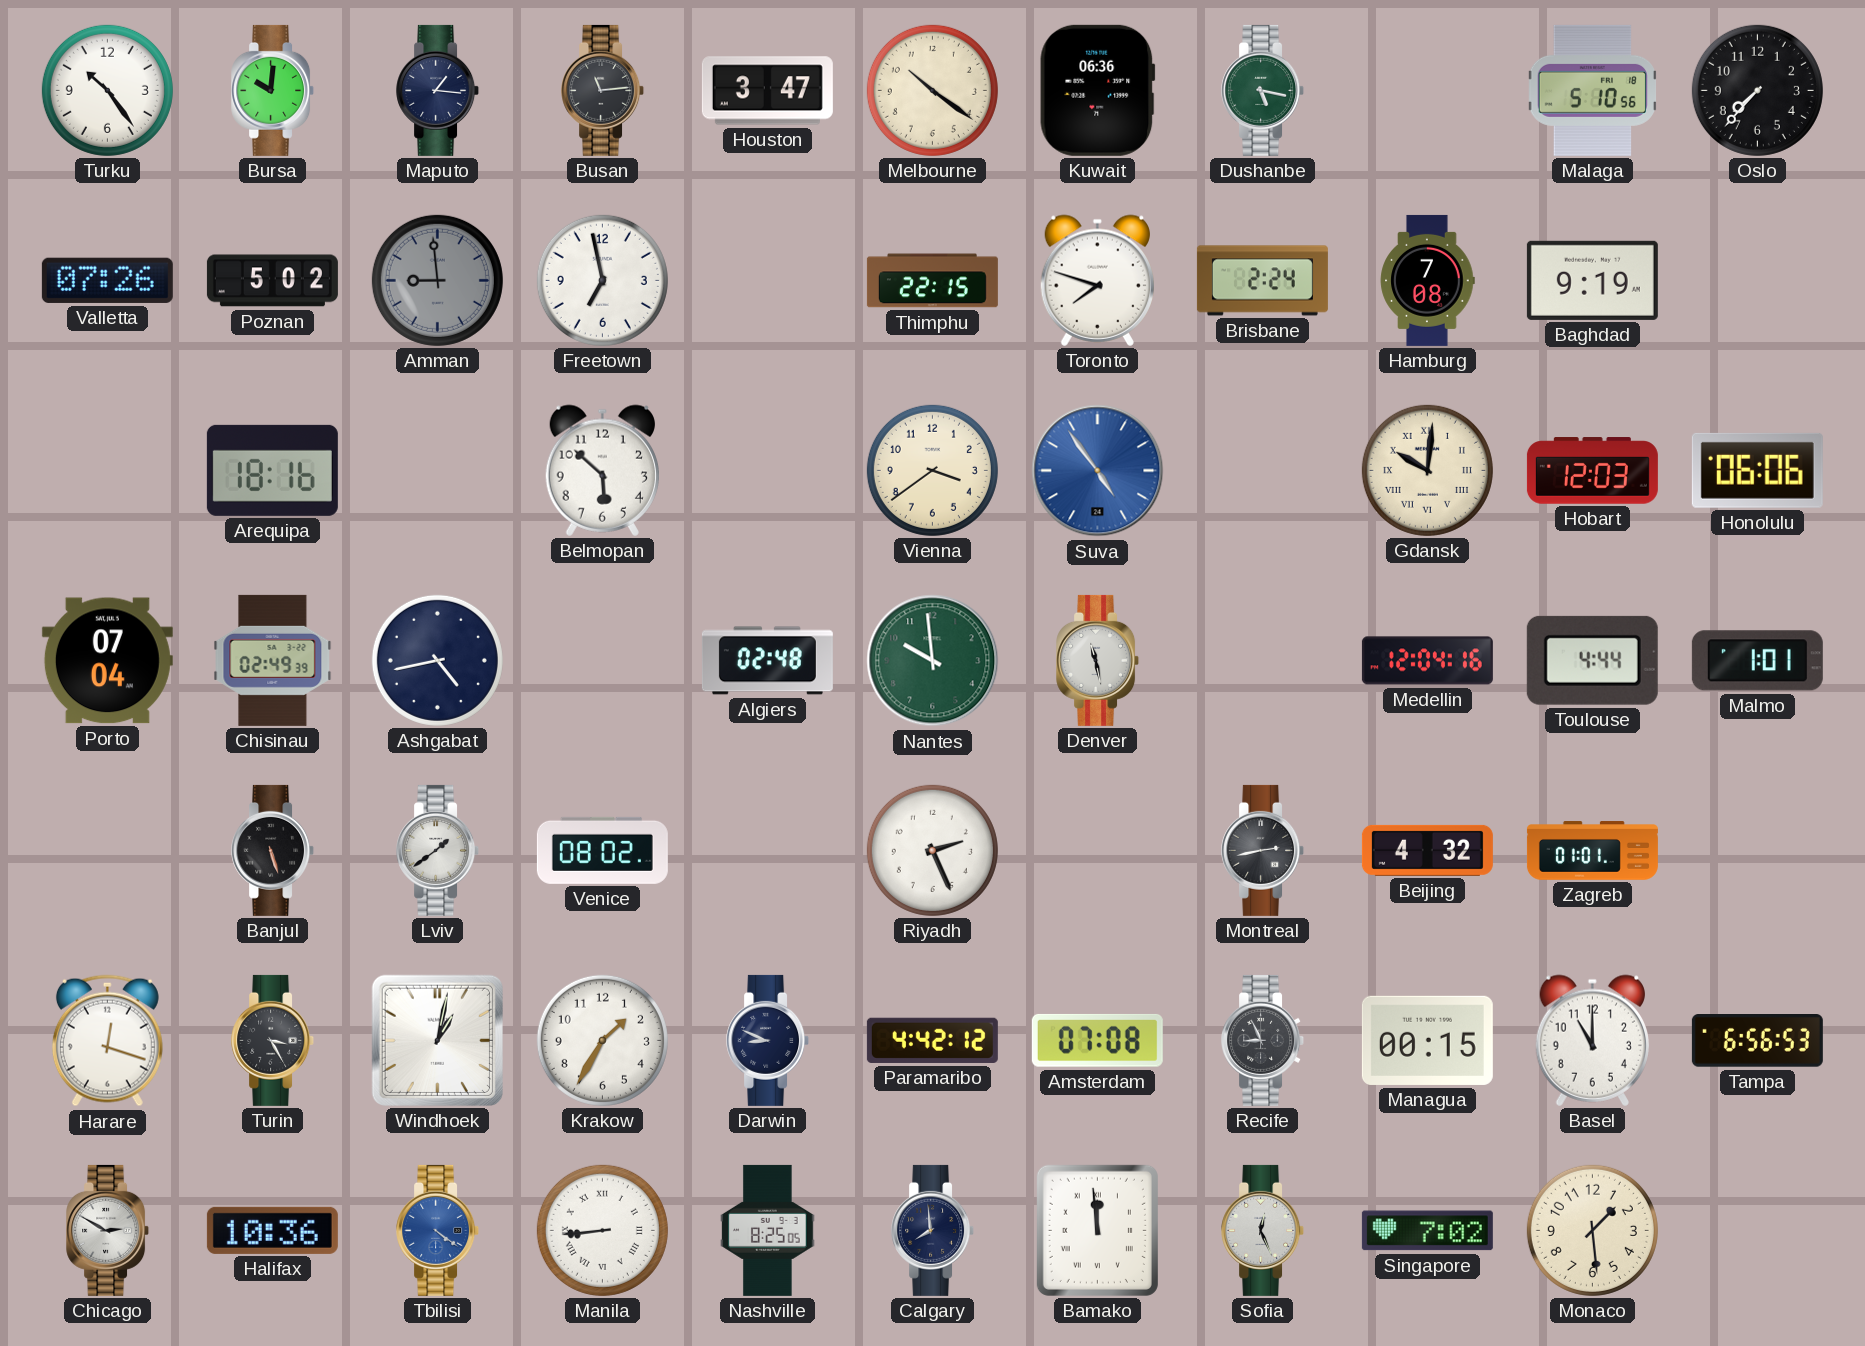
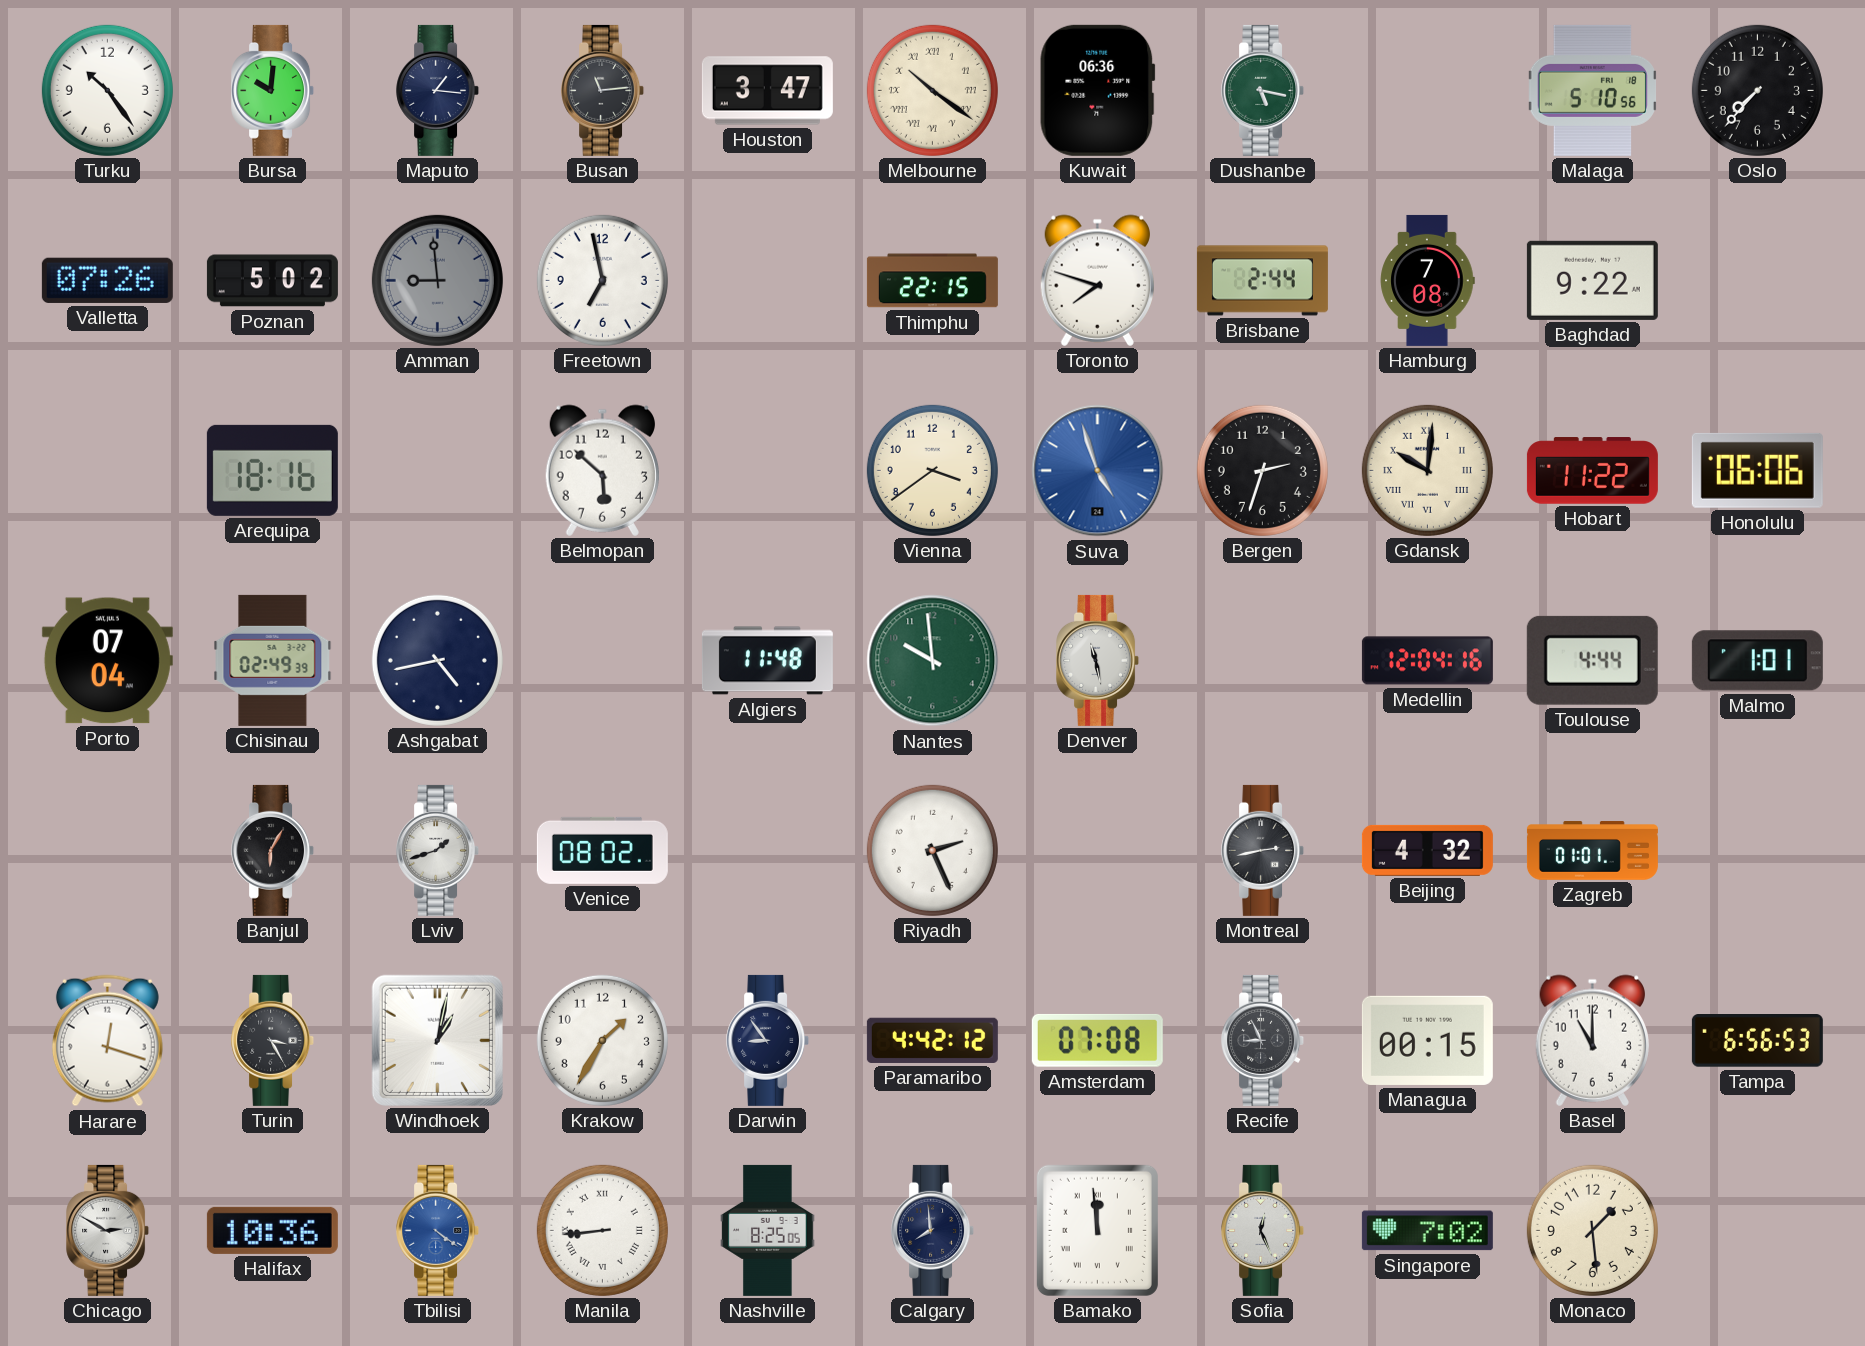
Melbourne numerals: Arabic -> Roman
Brisbane: 2:24 -> 2:44
Baghdad: 9:19 -> 9:22
Suva: 4:54 -> 4:57
Bergen: none -> 2:33
Hobart: 12:03 -> 11:22
Algiers: 02:48 -> 11:48
Banjul: 5:27 -> 6:05
Lviv: 1:39 -> 1:42
Darwin: 8:49 -> 8:54
